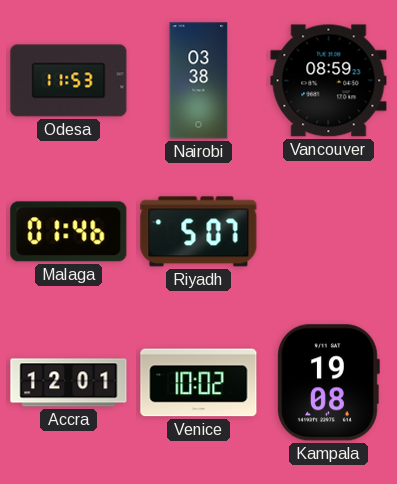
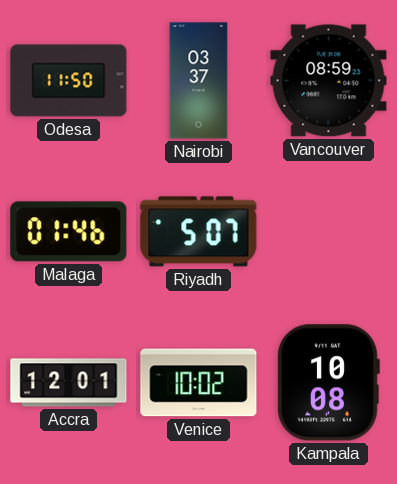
Odesa: 11:53 -> 11:50
Nairobi: 03:38 -> 03:37
Kampala: 19:08 -> 10:08
